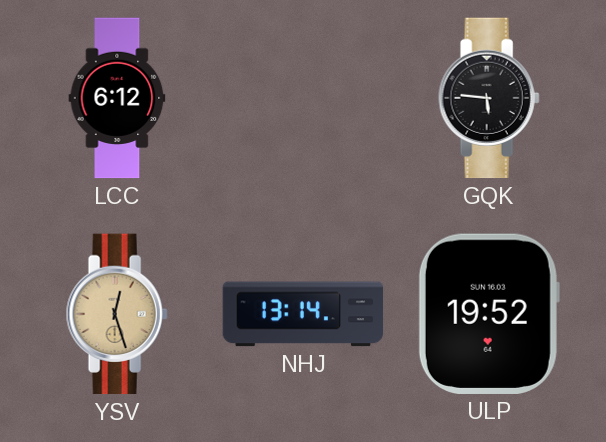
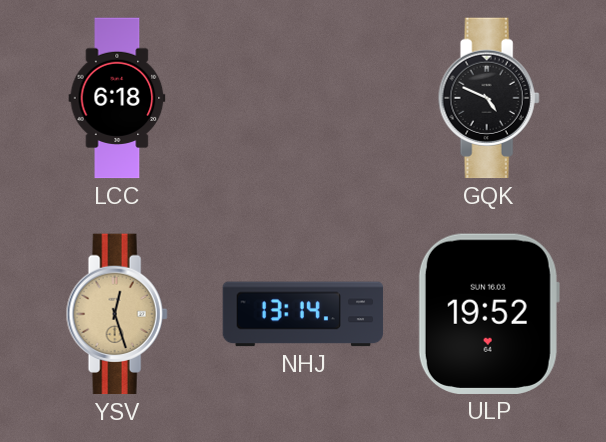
LCC: 6:12 -> 6:18
GQK: 5:46 -> 4:49
